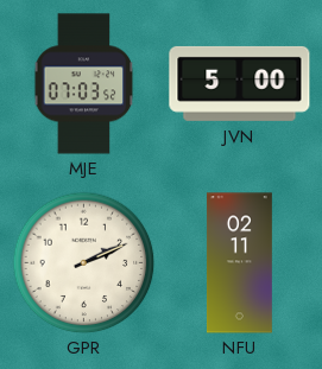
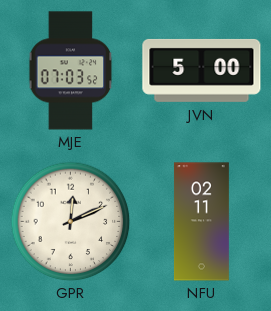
GPR: 2:11 -> 12:11
